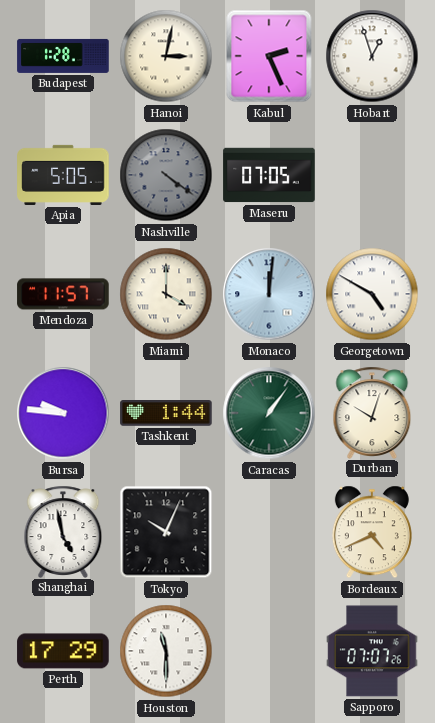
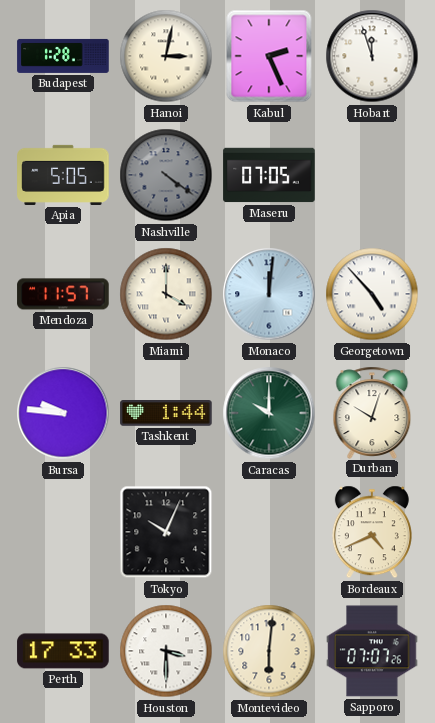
Hobart: 12:57 -> 11:57
Georgetown: 4:50 -> 4:53
Caracas: 1:06 -> 10:00
Shanghai: 4:58 -> none
Perth: 17:29 -> 17:33
Houston: 11:30 -> 3:30
Montevideo: none -> 6:01
